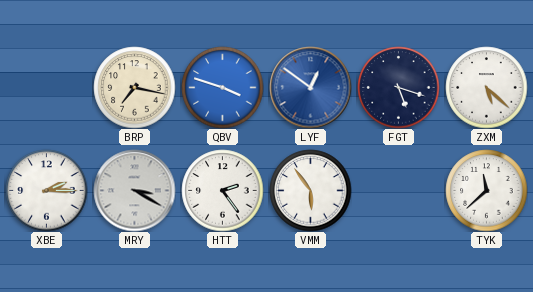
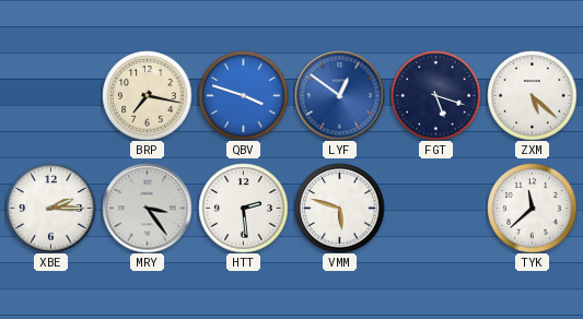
MRY: 3:20 -> 3:24
HTT: 2:24 -> 2:29
VMM: 5:54 -> 5:48
